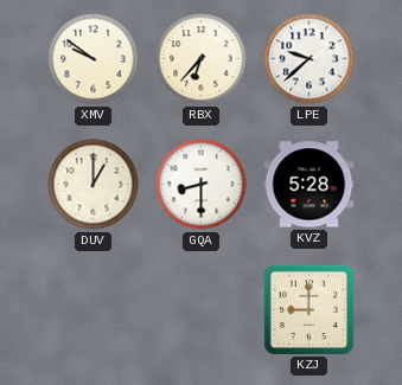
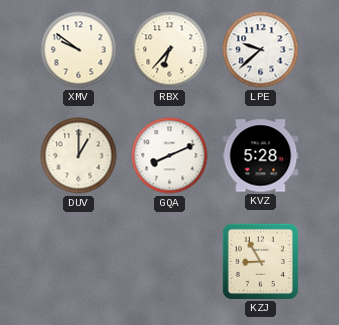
GQA: 8:30 -> 8:11
KZJ: 9:00 -> 8:55
